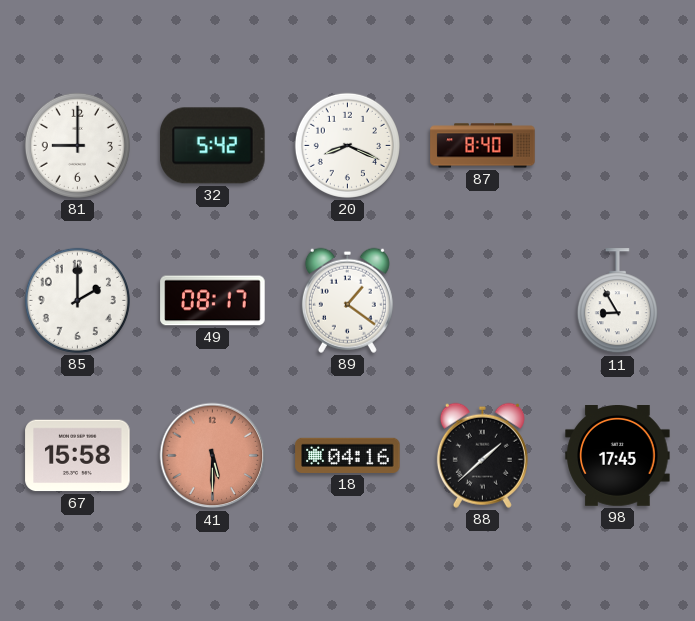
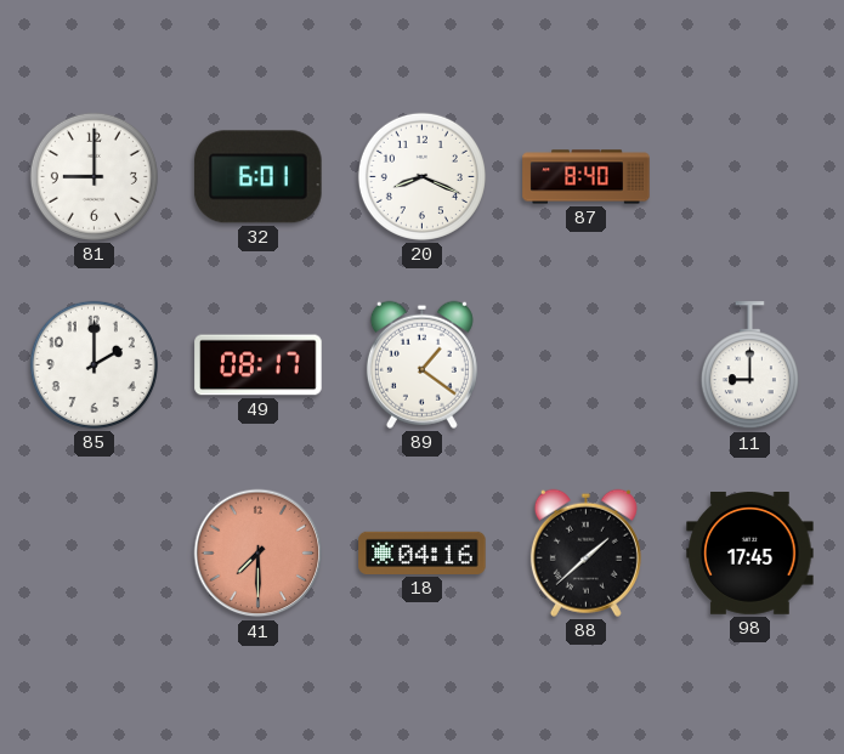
32: 5:42 -> 6:01
11: 8:55 -> 9:00
67: 15:58 -> none
41: 5:30 -> 7:30
